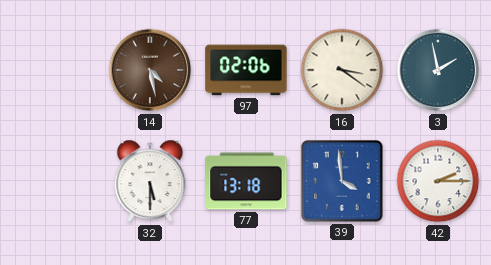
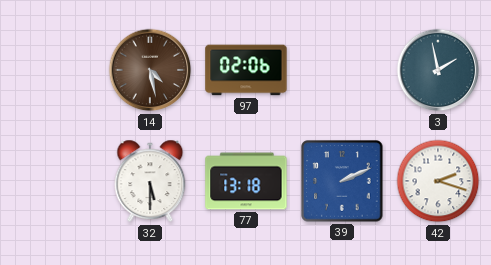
16: 3:21 -> none
39: 3:59 -> 2:11
42: 2:15 -> 2:18
